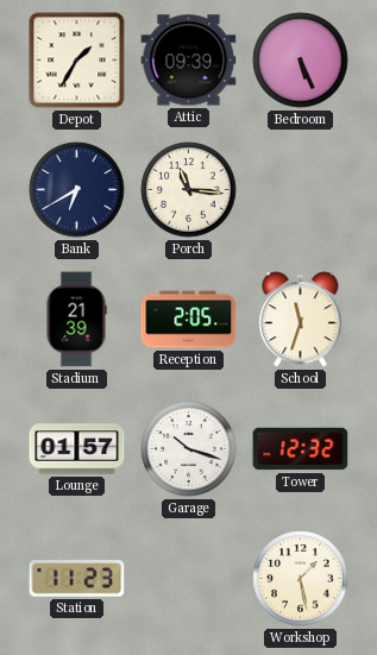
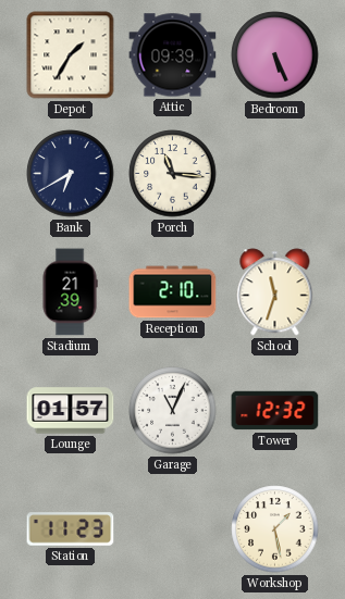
Reception: 2:05 -> 2:10
Garage: 10:18 -> 11:04
